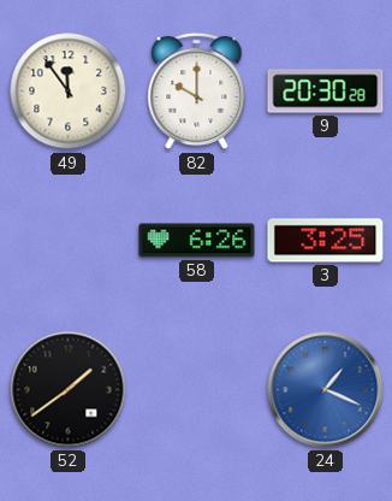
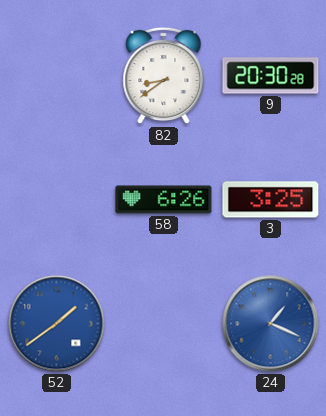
49: 11:54 -> none
82: 10:00 -> 8:39
52 dial: black -> blue
